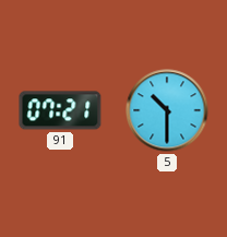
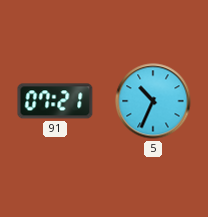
5: 10:30 -> 10:34
